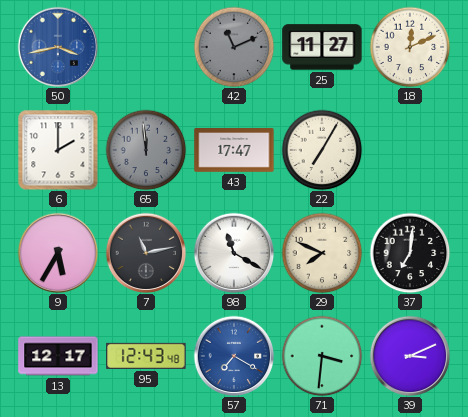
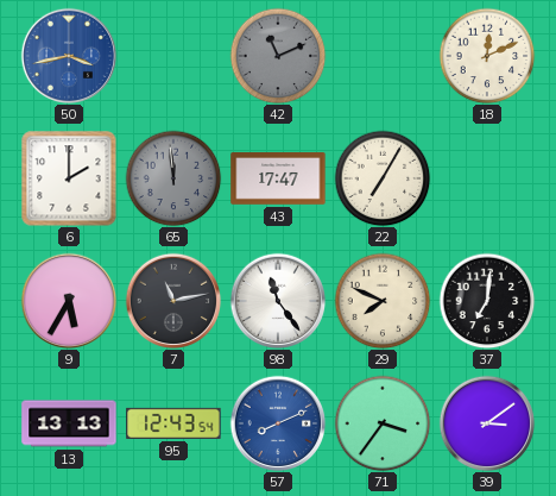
25: 11:27 -> none
98: 11:20 -> 11:24
13: 12:17 -> 13:13
95: 12:43:48 -> 12:43:54
57: 7:20 -> 8:11
71: 3:31 -> 3:36
39: 3:11 -> 3:09
